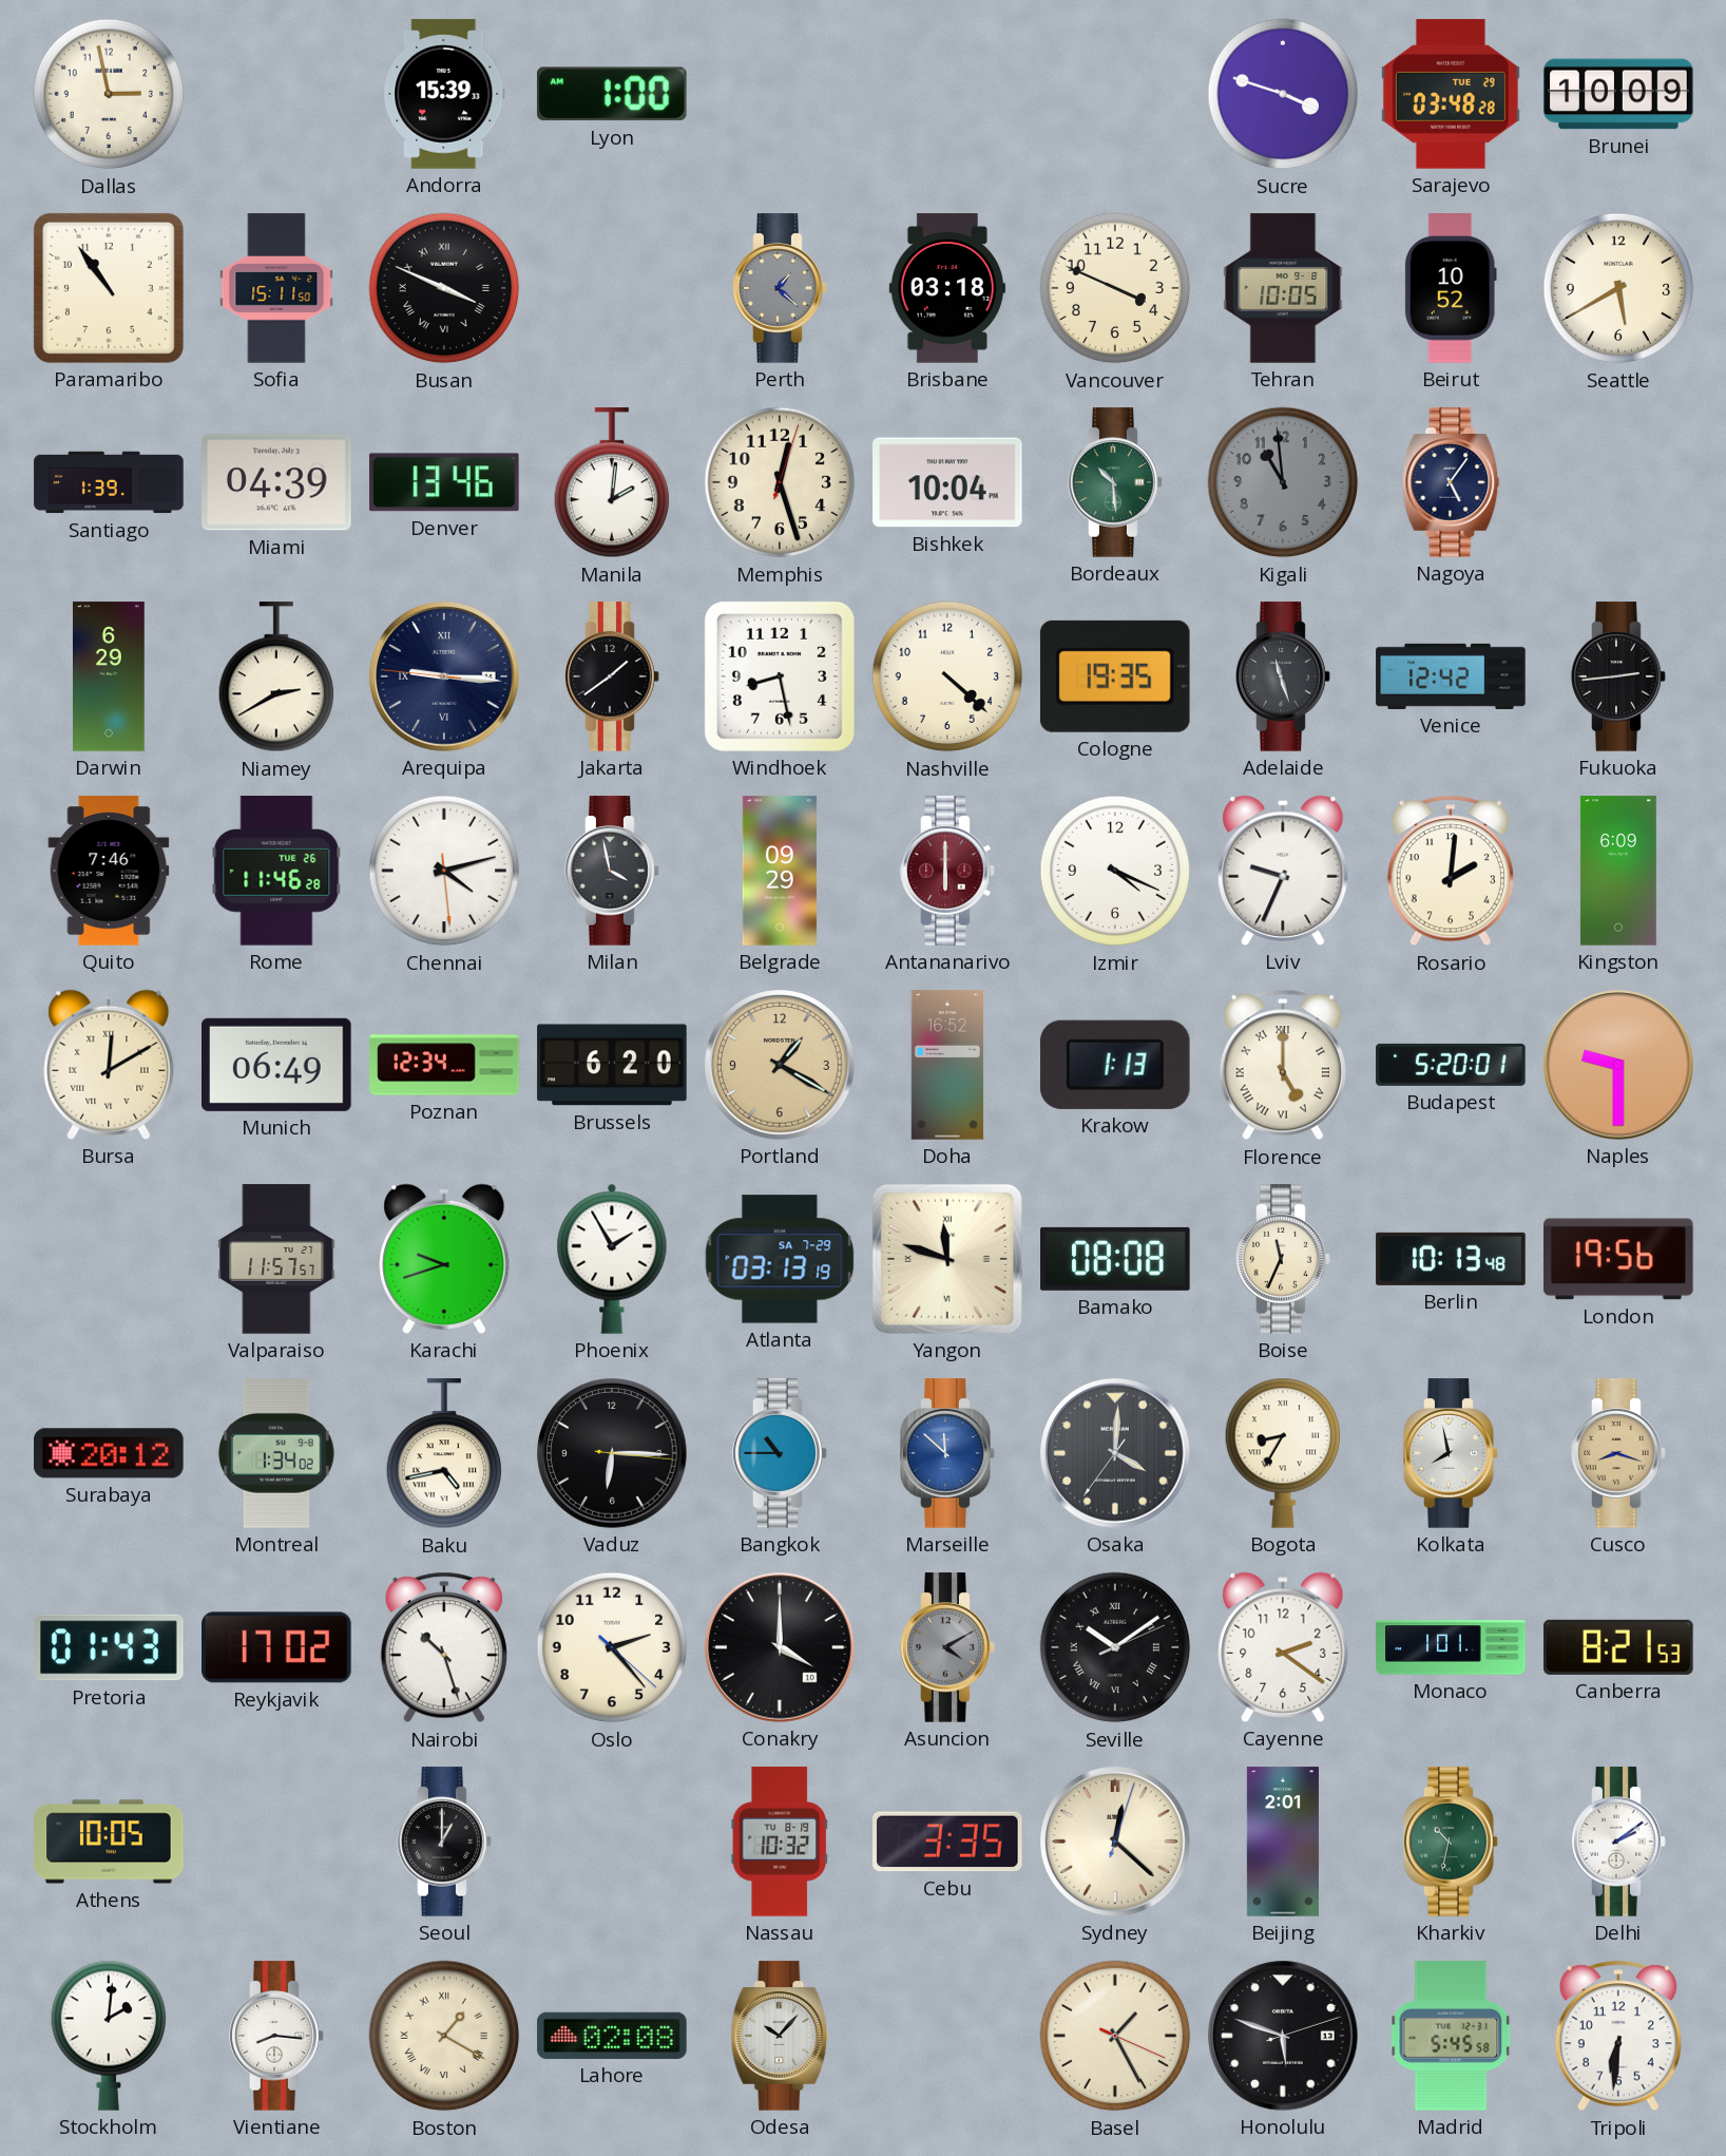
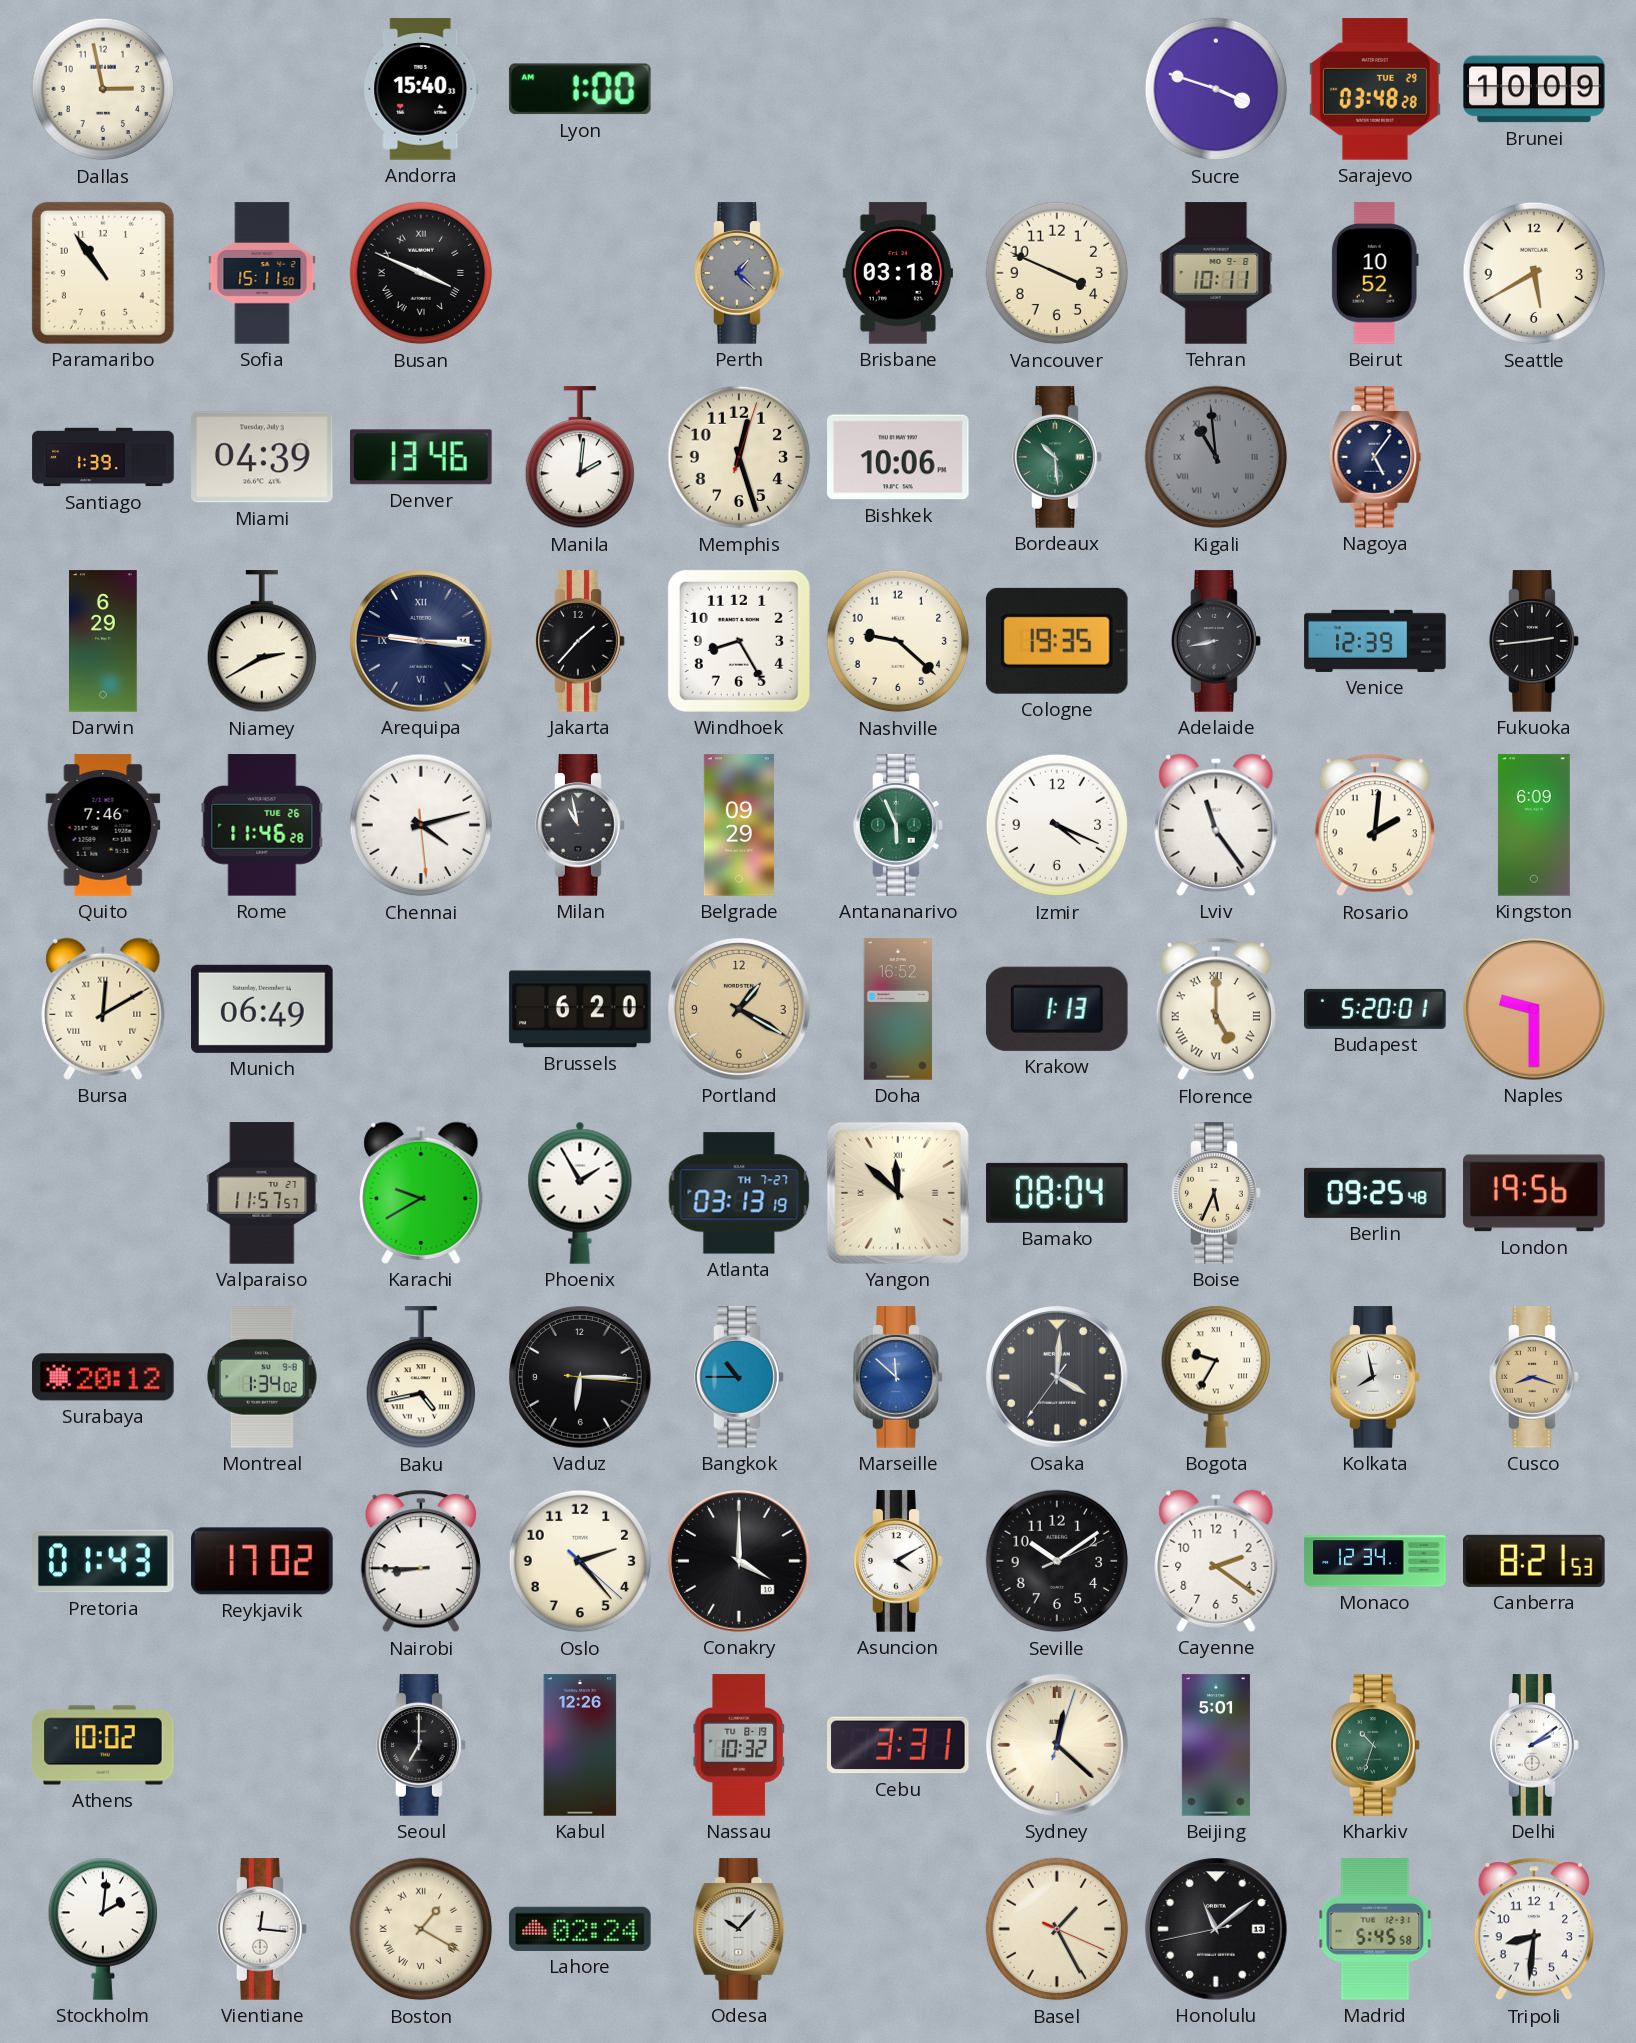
Andorra: 15:39 -> 15:40
Tehran: 10:05 -> 10:11
Bishkek: 10:04 -> 10:06
Kigali numerals: Arabic -> Roman
Jakarta: 1:39 -> 1:37
Windhoek: 8:28 -> 8:25
Nashville: 4:22 -> 9:22
Adelaide: 11:27 -> 8:43
Venice: 12:42 -> 12:39
Milan: 3:58 -> 10:58
Antananarivo: 6:00 -> 5:56
Antananarivo dial: burgundy -> green
Lviv: 9:34 -> 11:24
Poznan: 12:34 -> none
Karachi: 9:42 -> 9:40
Atlanta date: SA 7-29 -> TH 7-27
Yangon: 11:48 -> 11:52
Bamako: 08:08 -> 08:04
Boise: 11:34 -> 5:34
Berlin: 10:13 -> 09:25
Bogota: 8:35 -> 9:35
Nairobi: 10:27 -> 8:45
Asuncion dial: grey -> white
Seville numerals: Roman -> Arabic
Monaco: 1:01 -> 12:34
Athens: 10:05 -> 10:02
Seoul: 1:00 -> 7:00
Kabul: none -> 12:26
Cebu: 3:35 -> 3:31
Beijing: 2:01 -> 5:01
Kharkiv: 10:32 -> 10:33
Vientiane: 8:16 -> 12:16
Lahore: 02:08 -> 02:24
Honolulu: 5:48 -> 11:08
Tripoli: 6:31 -> 8:31
